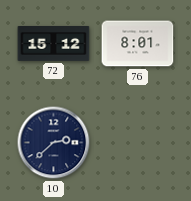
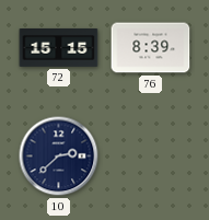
72: 15:12 -> 15:15
76: 8:01 -> 8:39
